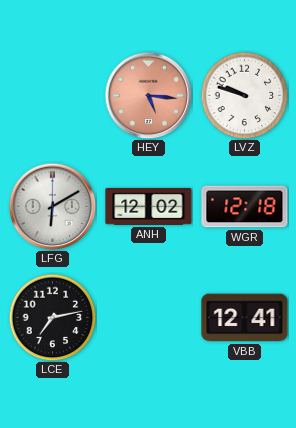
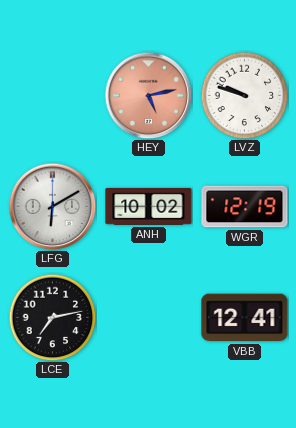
HEY: 5:16 -> 5:13
ANH: 12:02 -> 10:02
WGR: 12:18 -> 12:19
